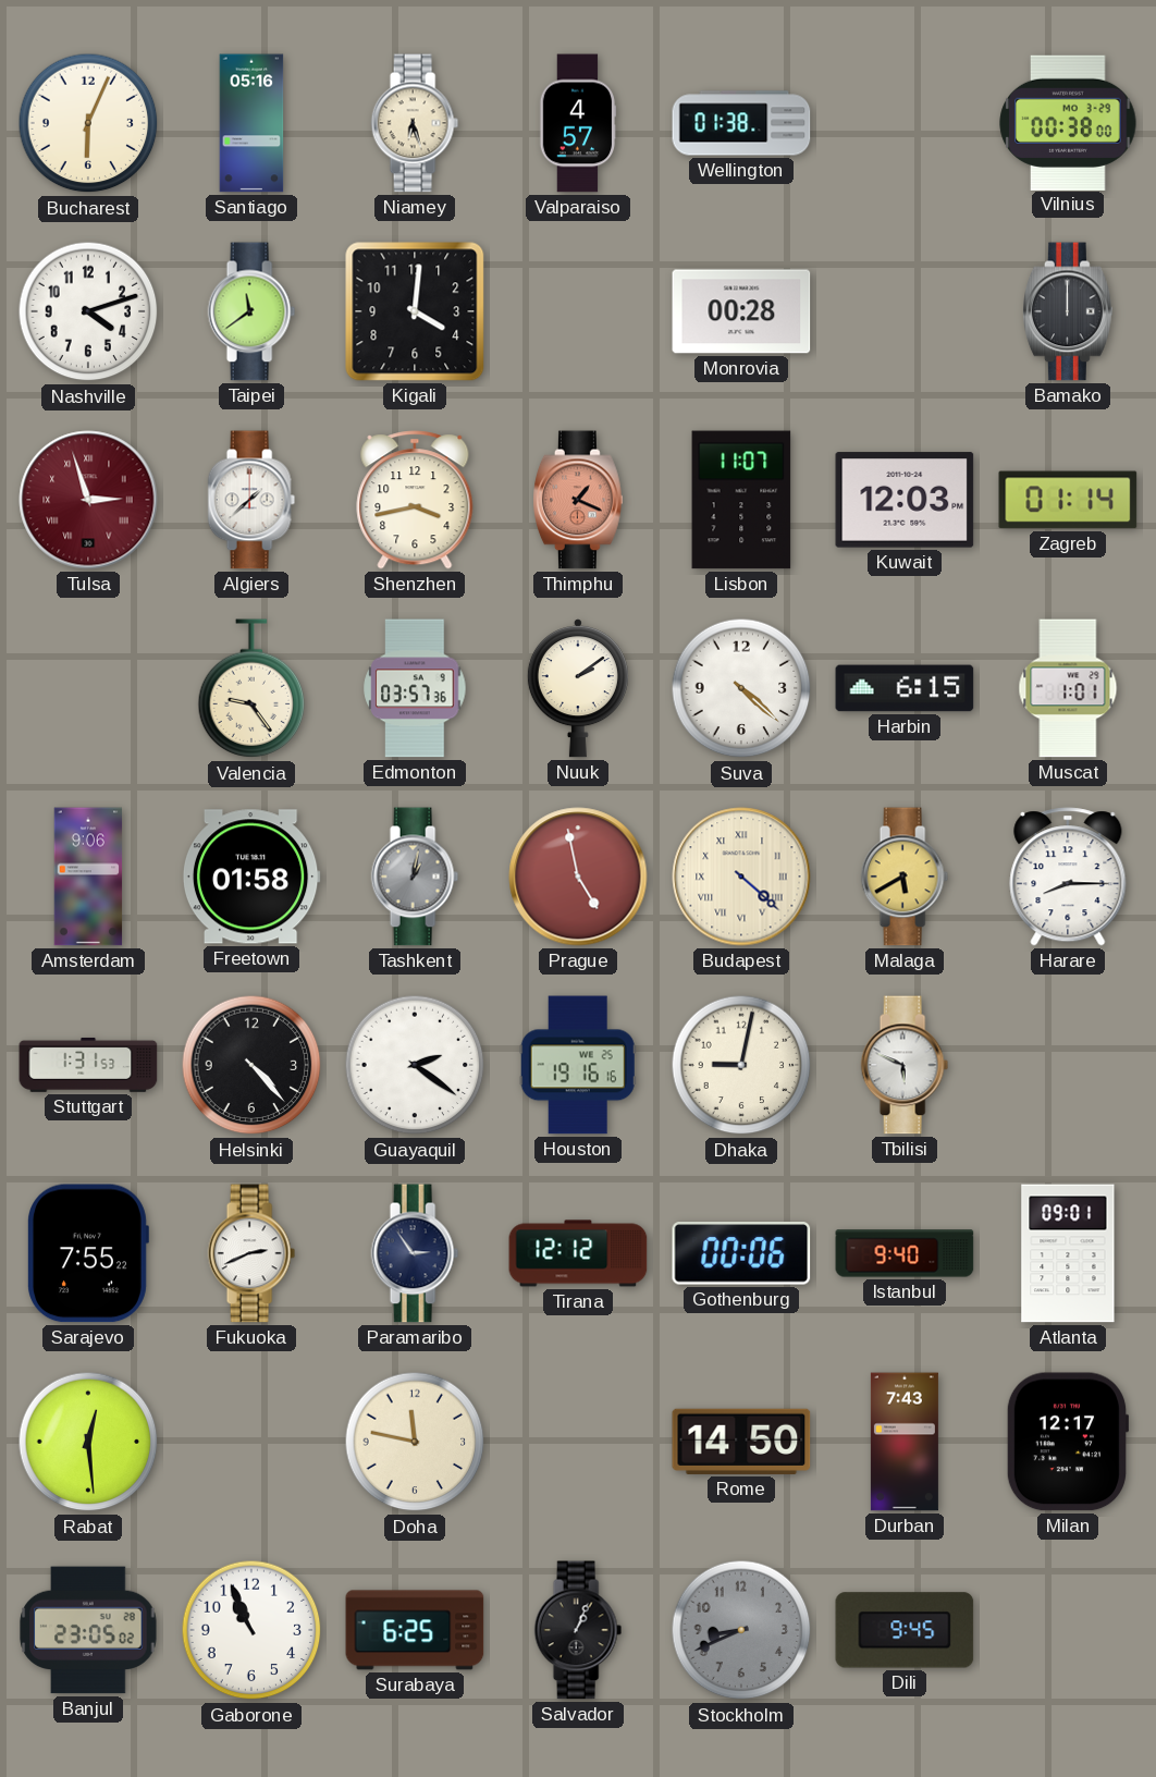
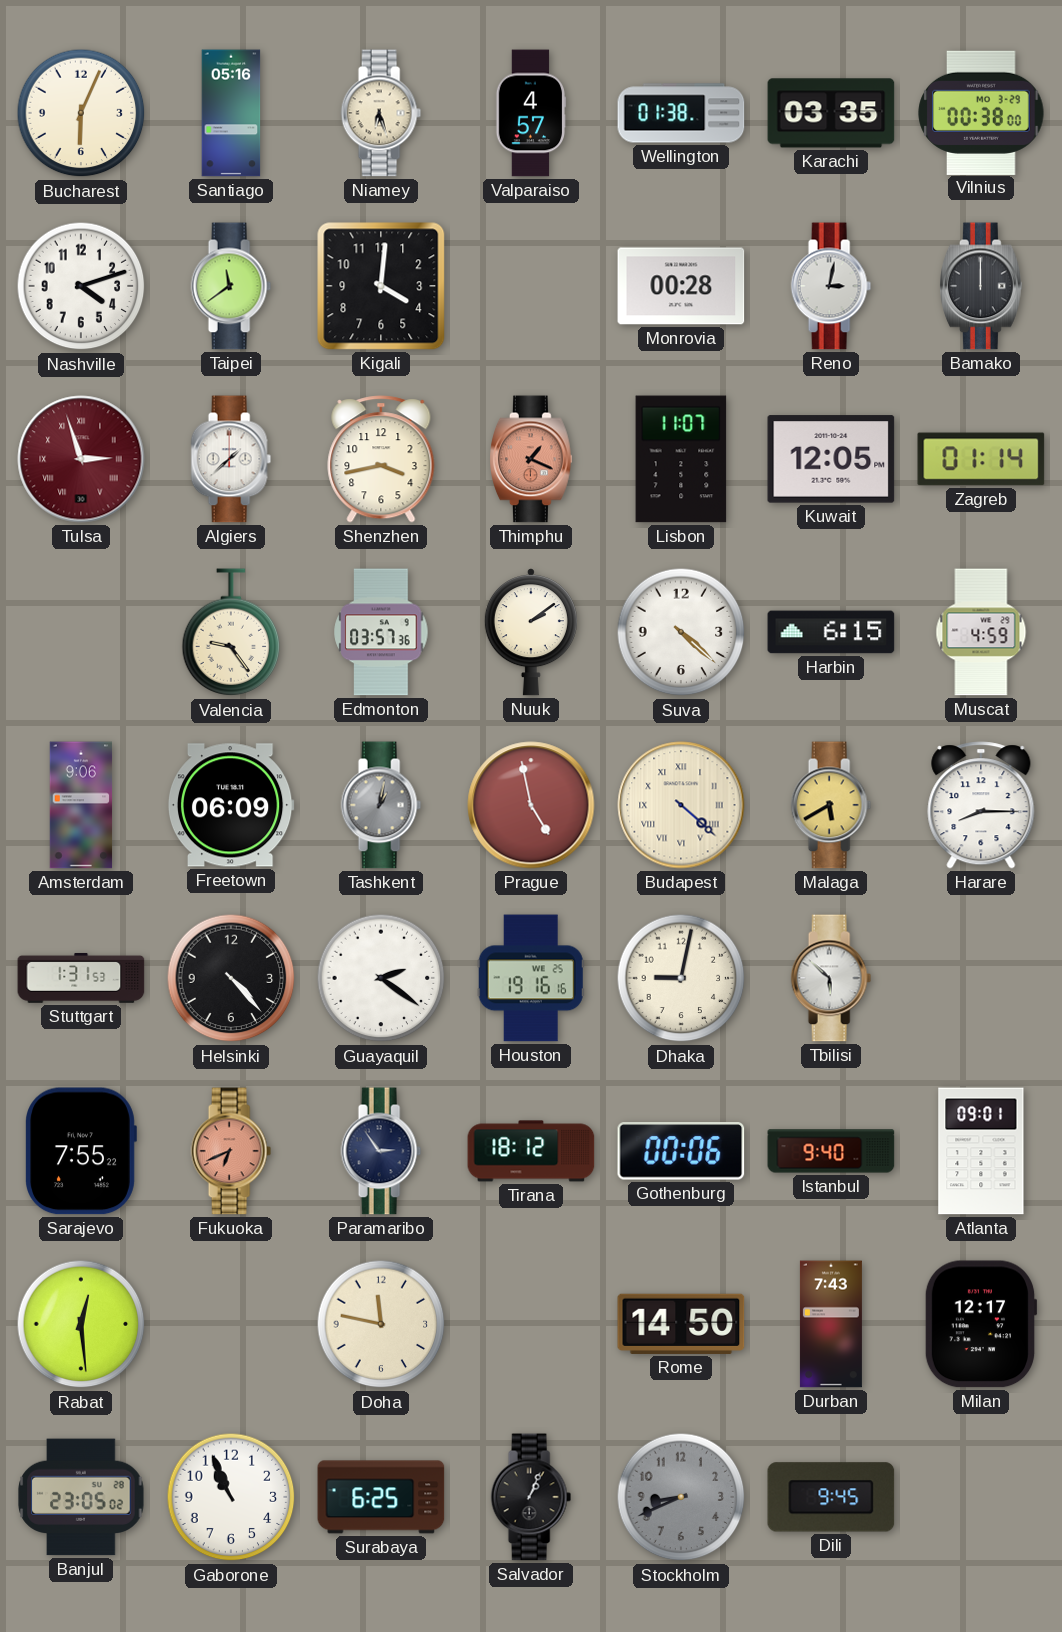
Karachi: none -> 03:35
Reno: none -> 3:02
Kuwait: 12:03 -> 12:05
Muscat: 1:01 -> 4:59
Freetown: 01:58 -> 06:09
Tbilisi: 5:49 -> 5:52
Fukuoka: 2:41 -> 6:41
Fukuoka dial: white -> salmon
Tirana: 12:12 -> 18:12
